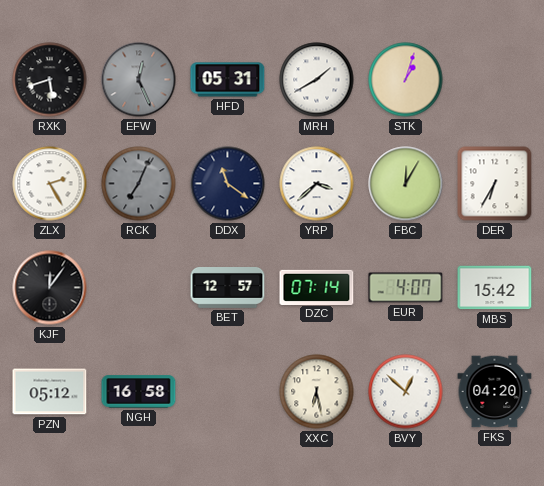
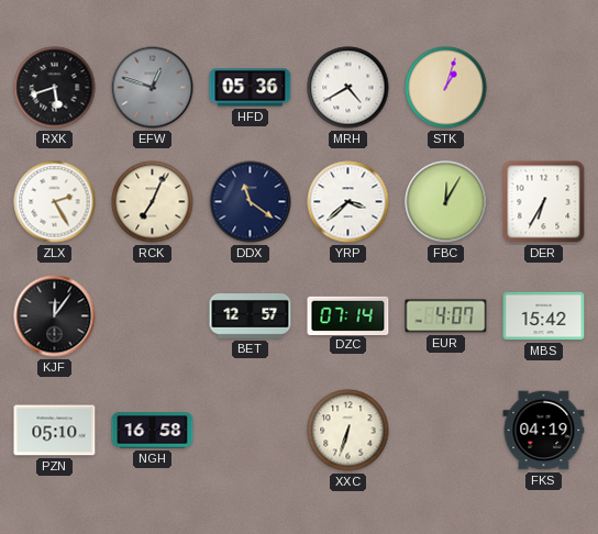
EFW: 12:26 -> 12:48
HFD: 05:31 -> 05:36
MRH: 1:40 -> 4:40
RCK dial: grey -> cream
PZN: 05:12 -> 05:10
XXC: 6:28 -> 6:33
BVY: 12:52 -> none
FKS: 04:20 -> 04:19
